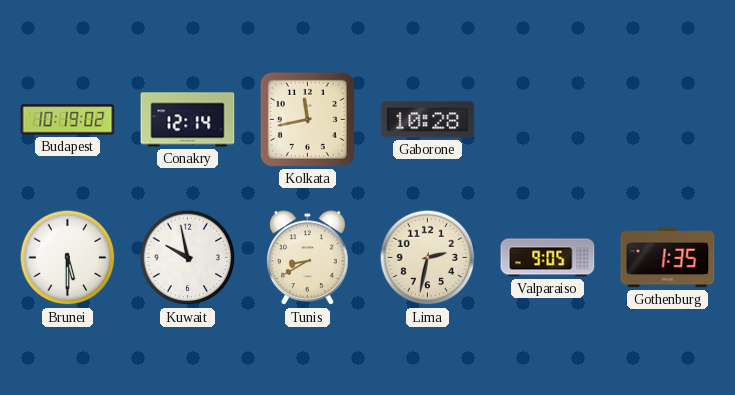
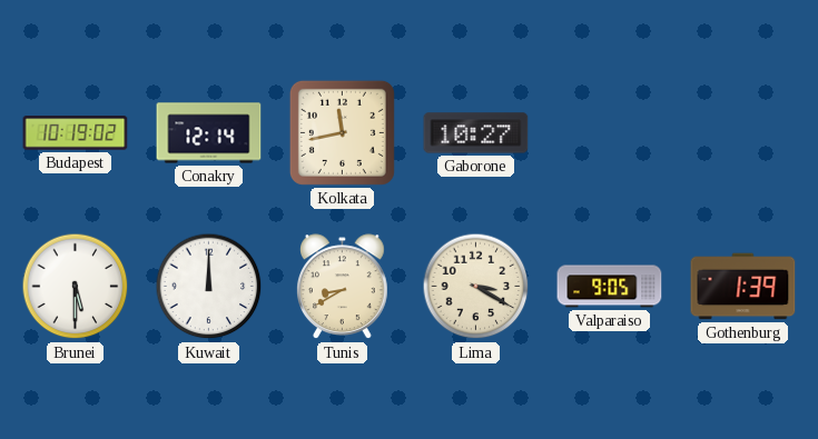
Gaborone: 10:28 -> 10:27
Kuwait: 9:58 -> 12:00
Lima: 2:32 -> 3:20
Gothenburg: 1:35 -> 1:39
